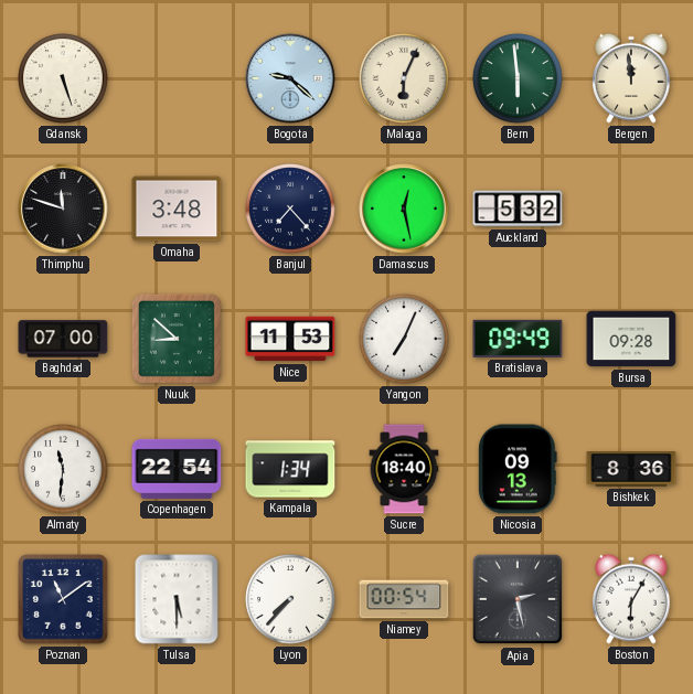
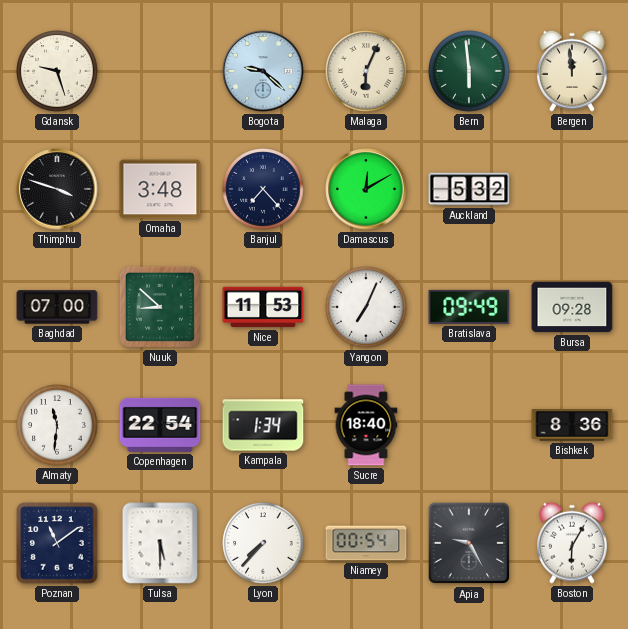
Gdansk: 5:27 -> 9:27
Thimphu: 11:48 -> 3:48
Damascus: 12:28 -> 12:10
Nicosia: 09:13 -> none
Apia: 2:28 -> 9:25
